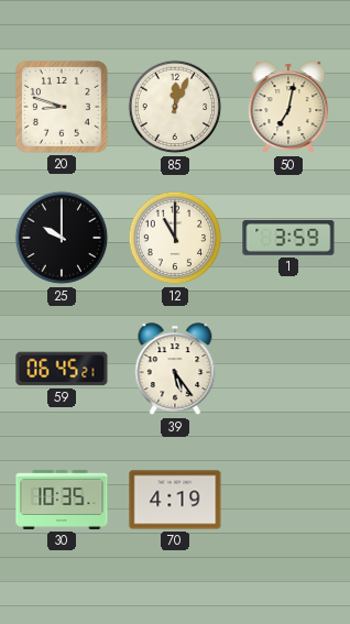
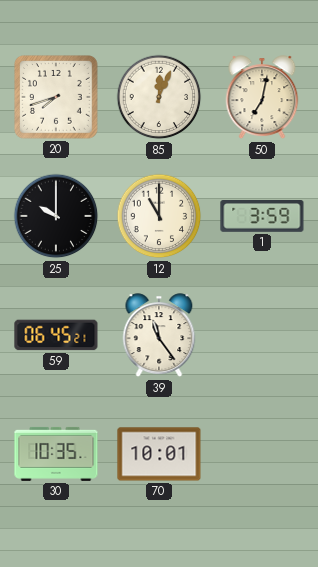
20: 8:48 -> 7:42
39: 5:24 -> 11:24
70: 4:19 -> 10:01
